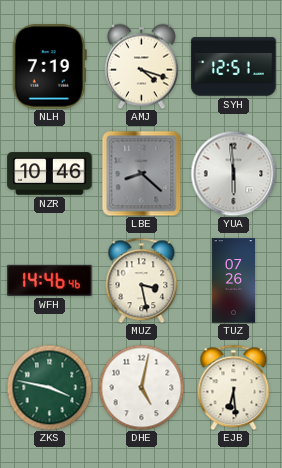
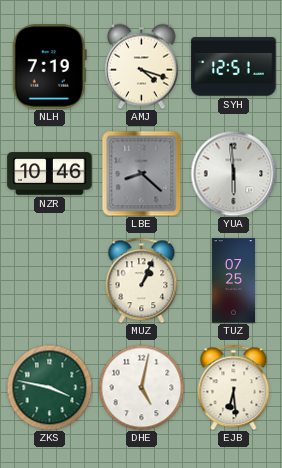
WFH: 14:46 -> none
MUZ: 3:28 -> 1:04
TUZ: 07:26 -> 07:25
